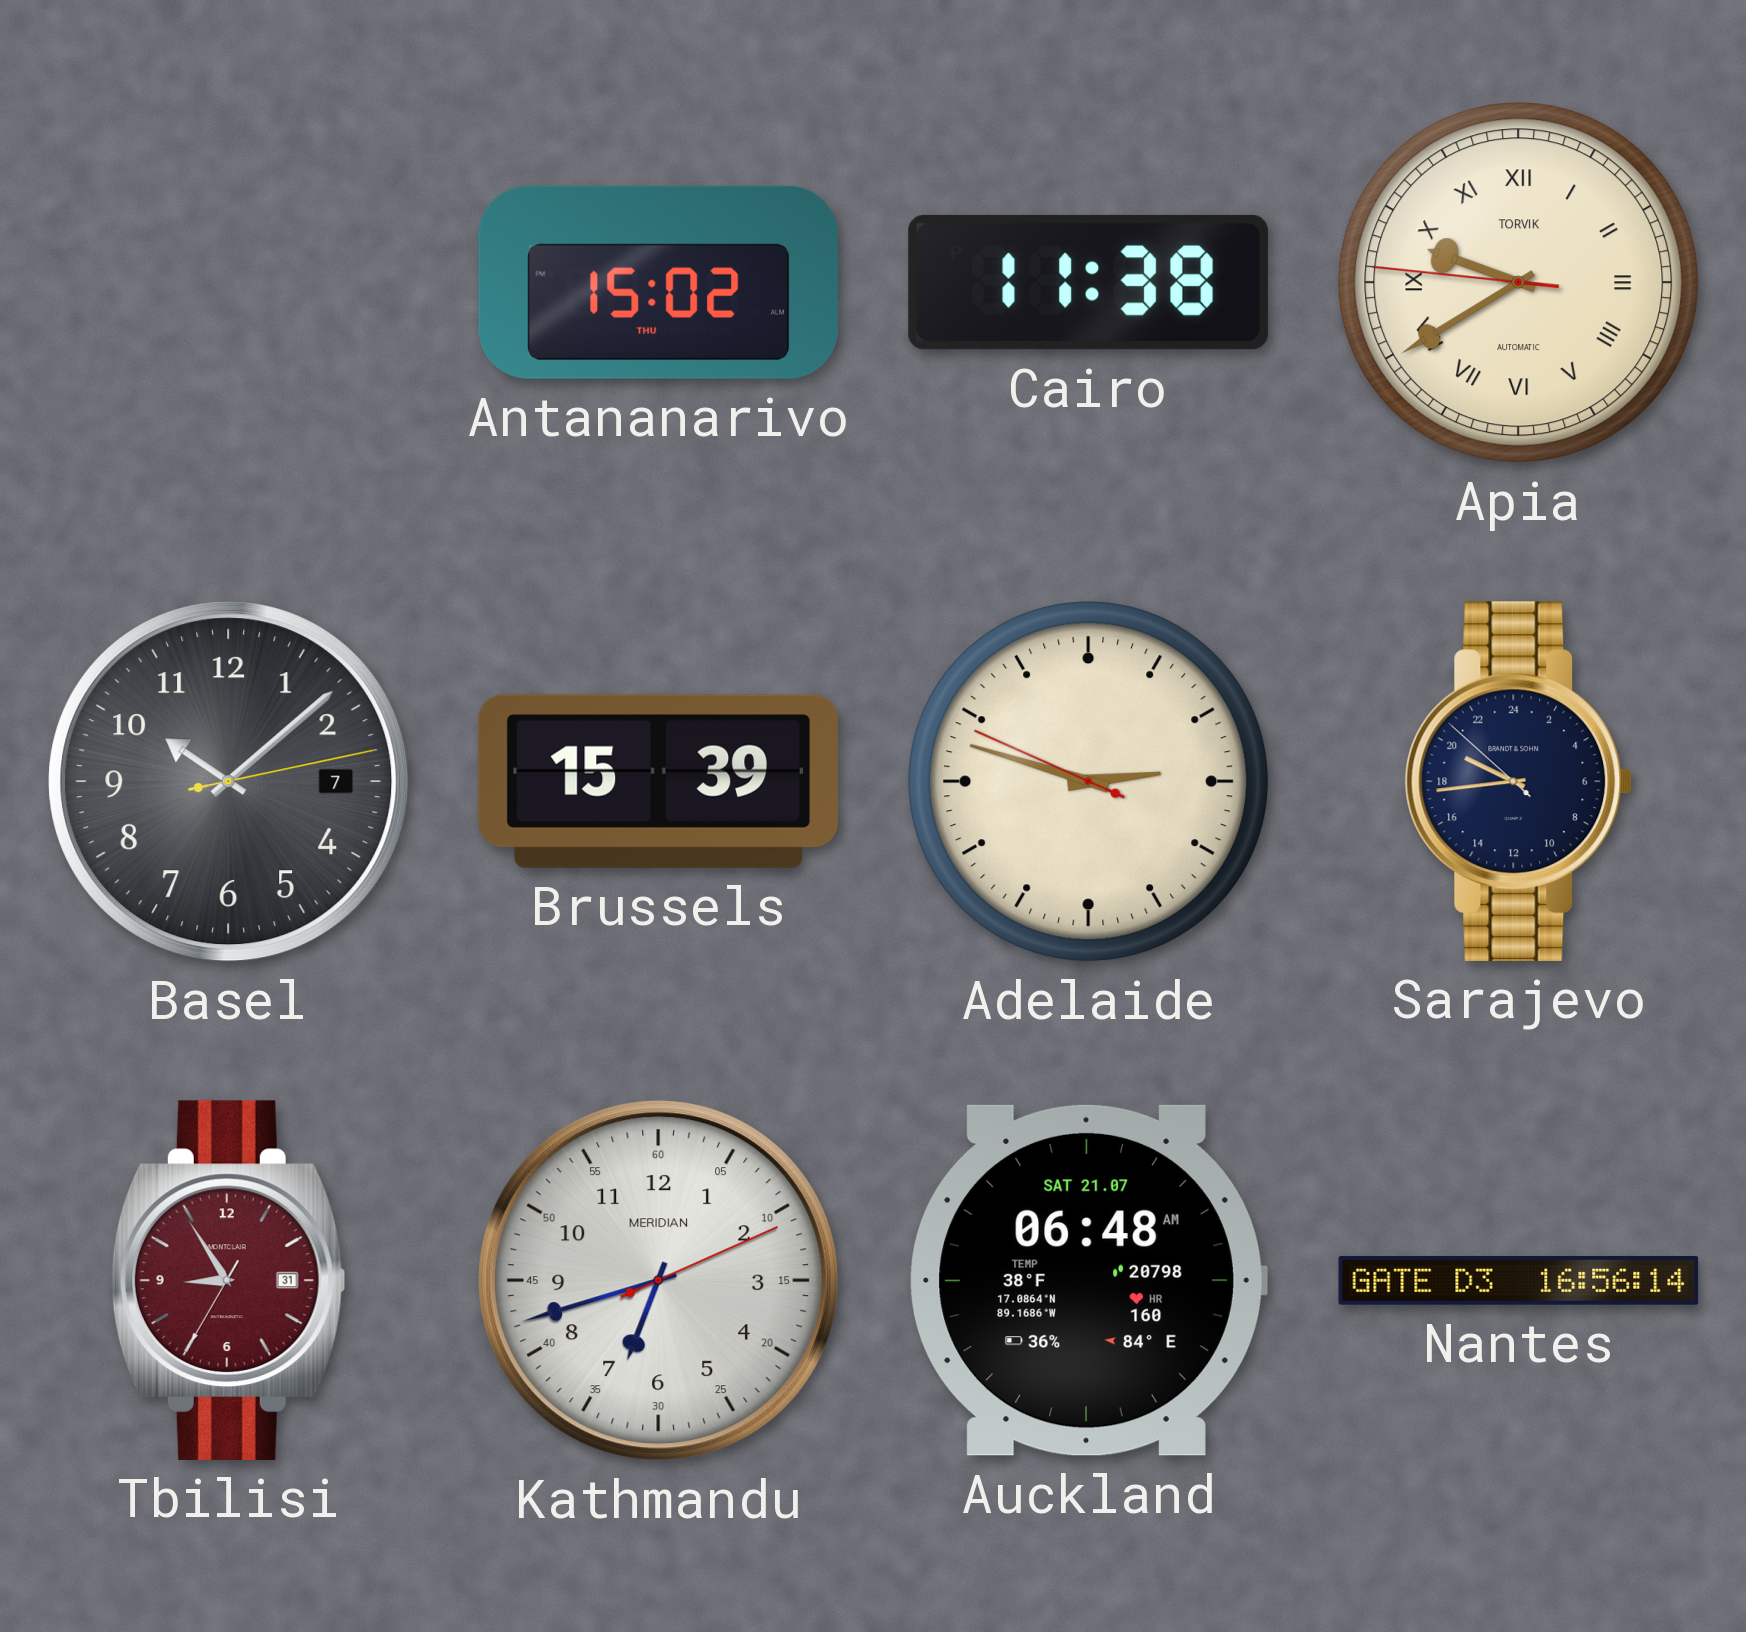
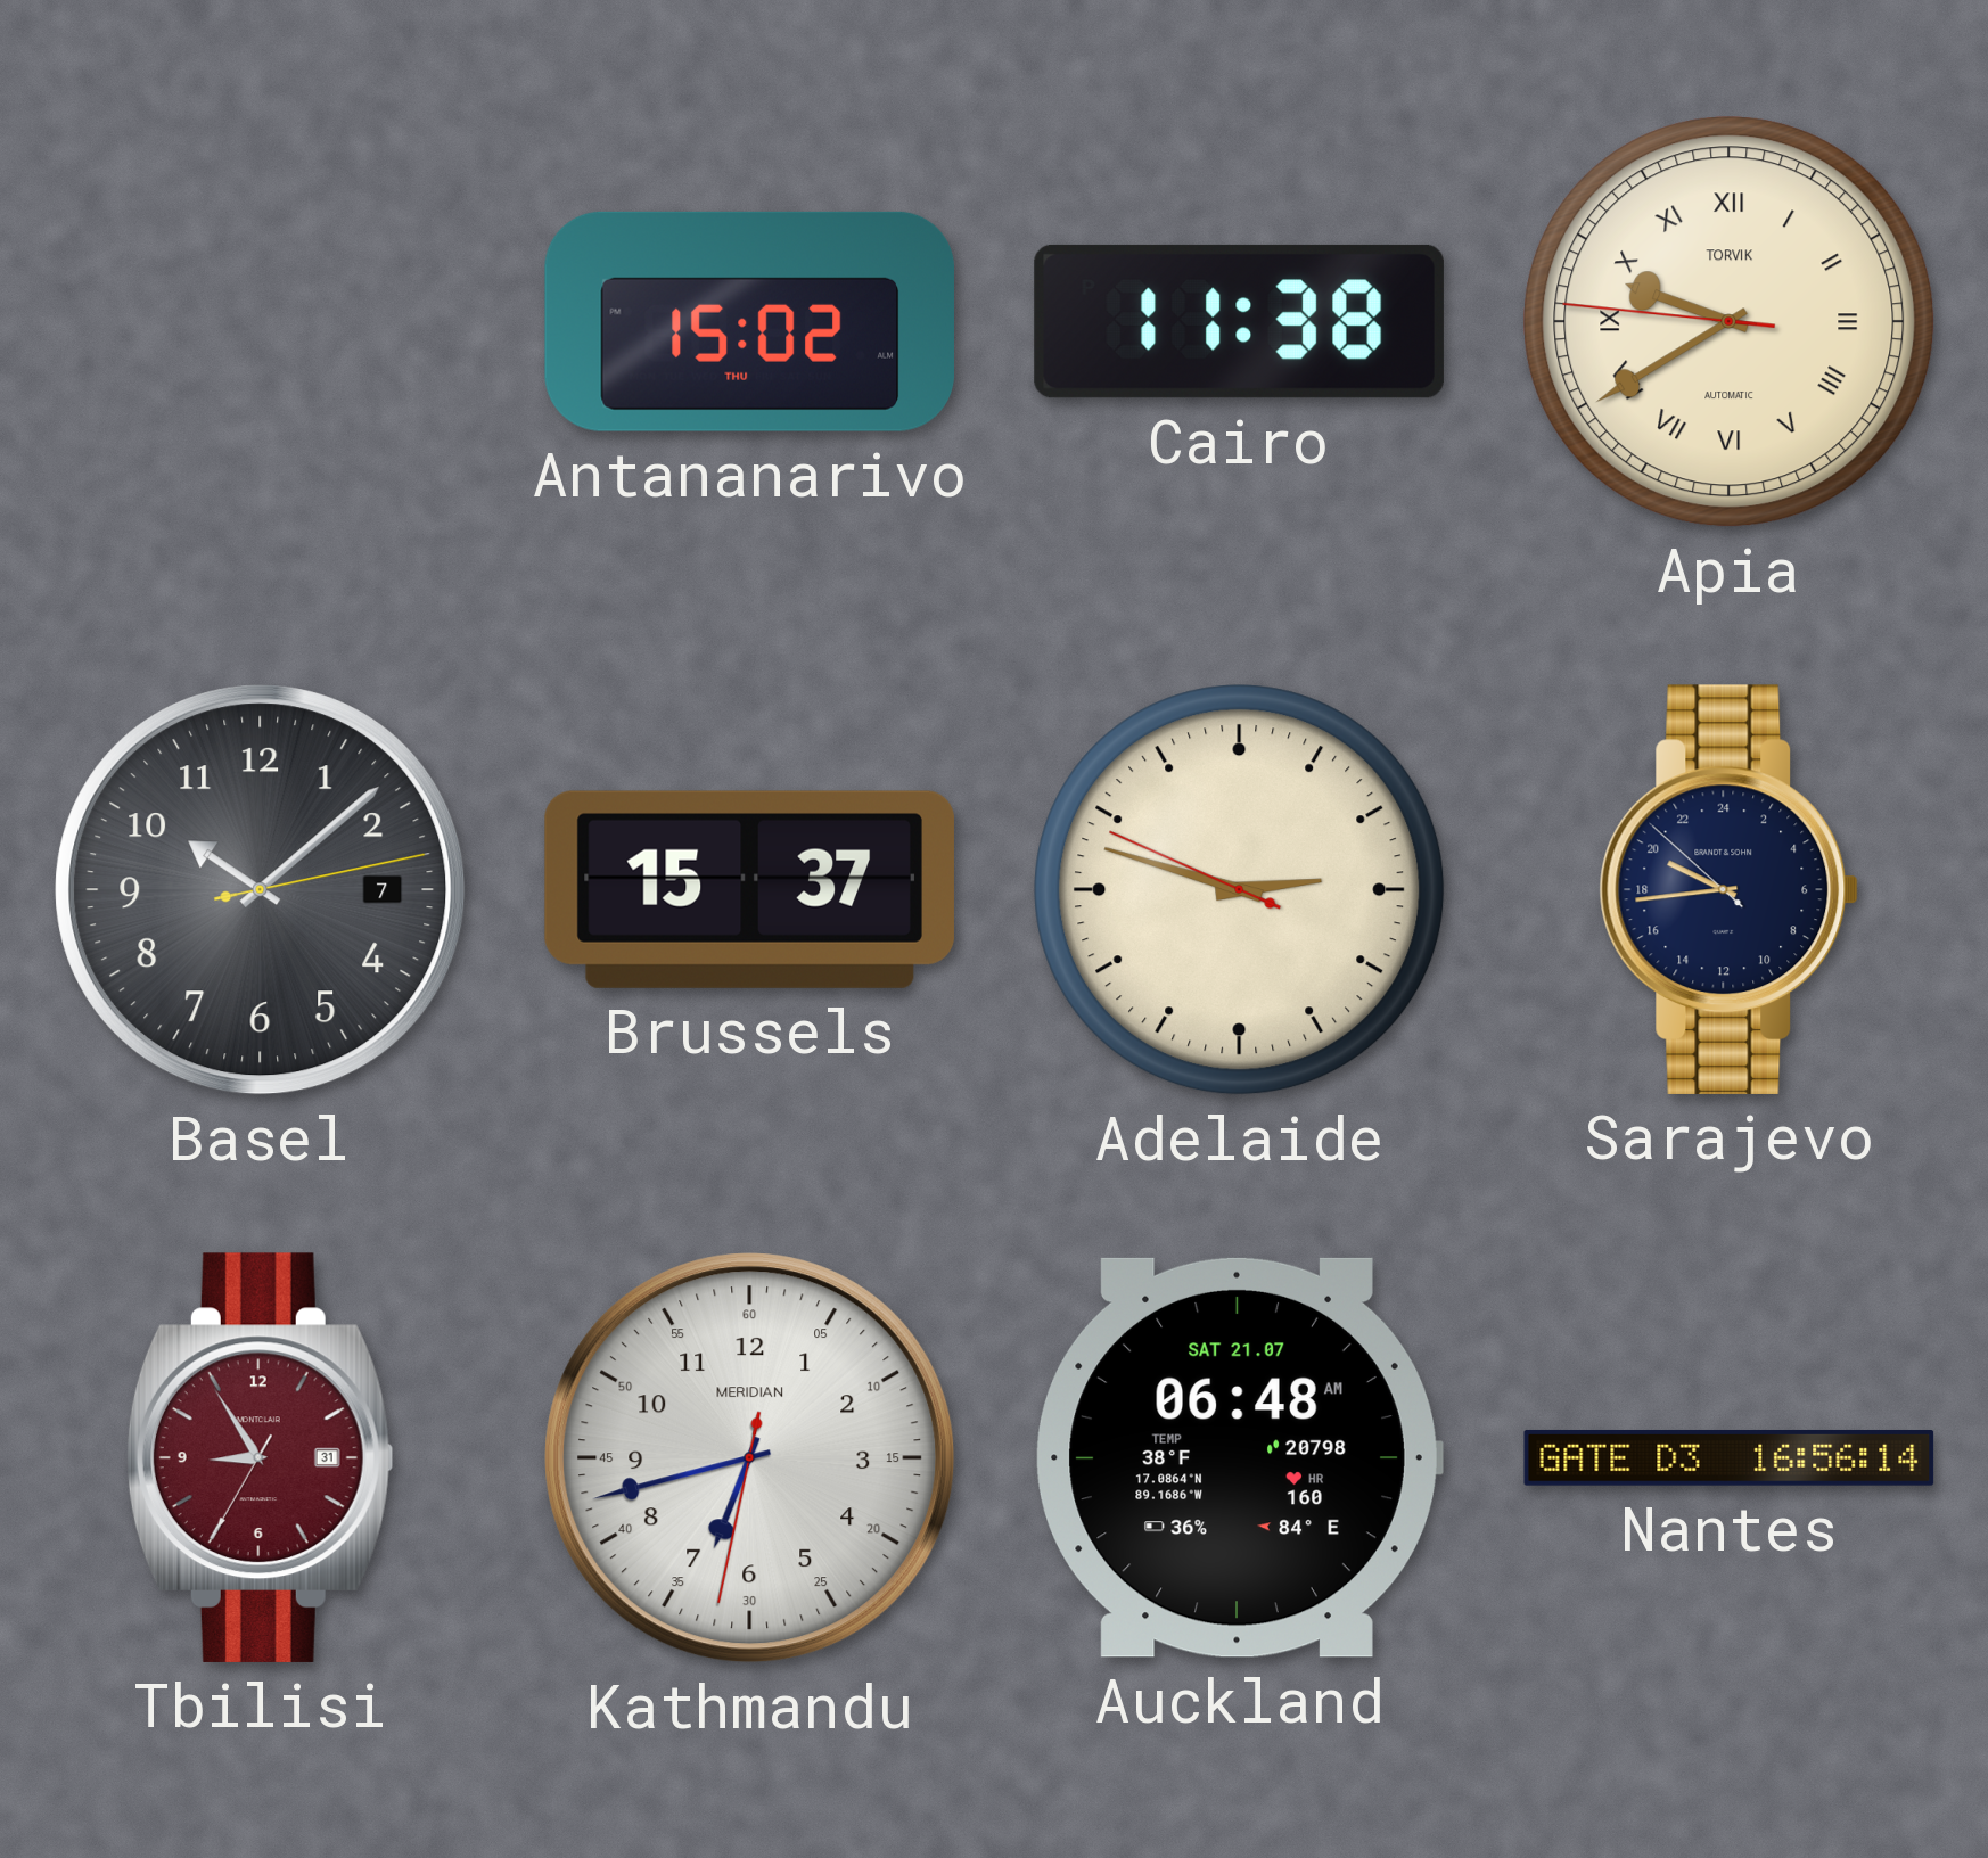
Brussels: 15:39 -> 15:37
Kathmandu: 6:42:11 -> 6:42:32
